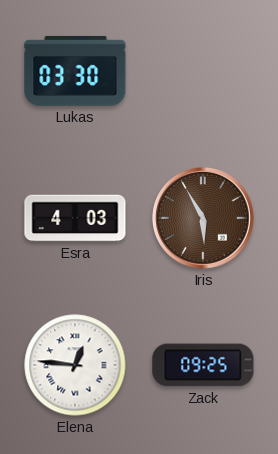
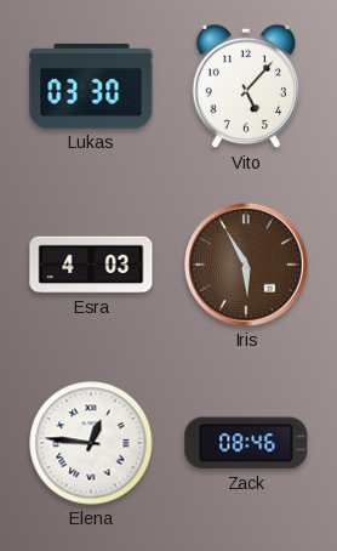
Vito: none -> 5:07
Zack: 09:25 -> 08:46
